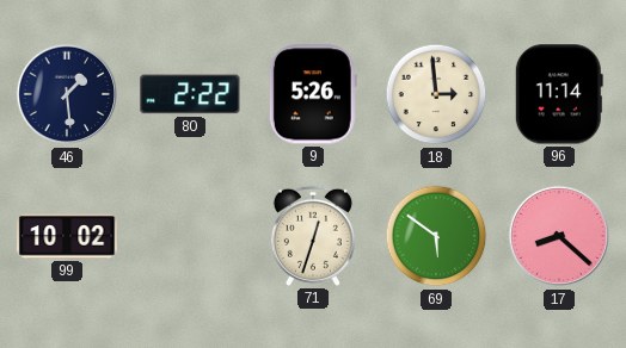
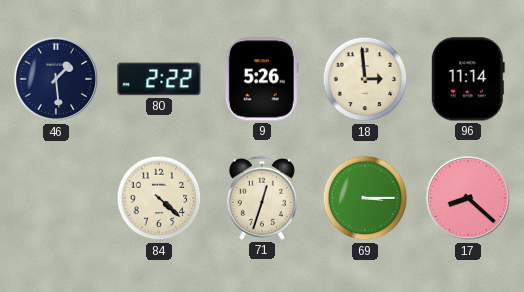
99: 10:02 -> none
84: none -> 4:22
69: 5:51 -> 3:15
